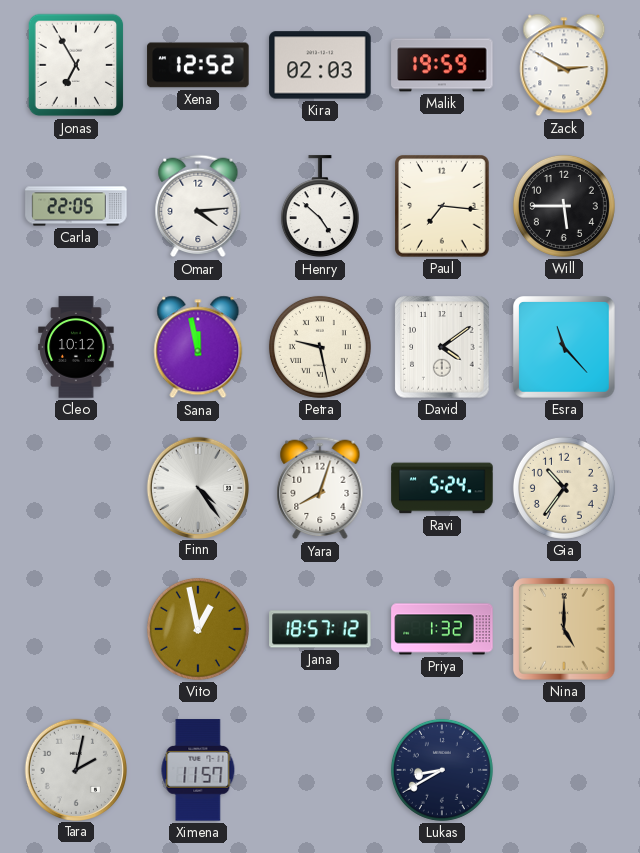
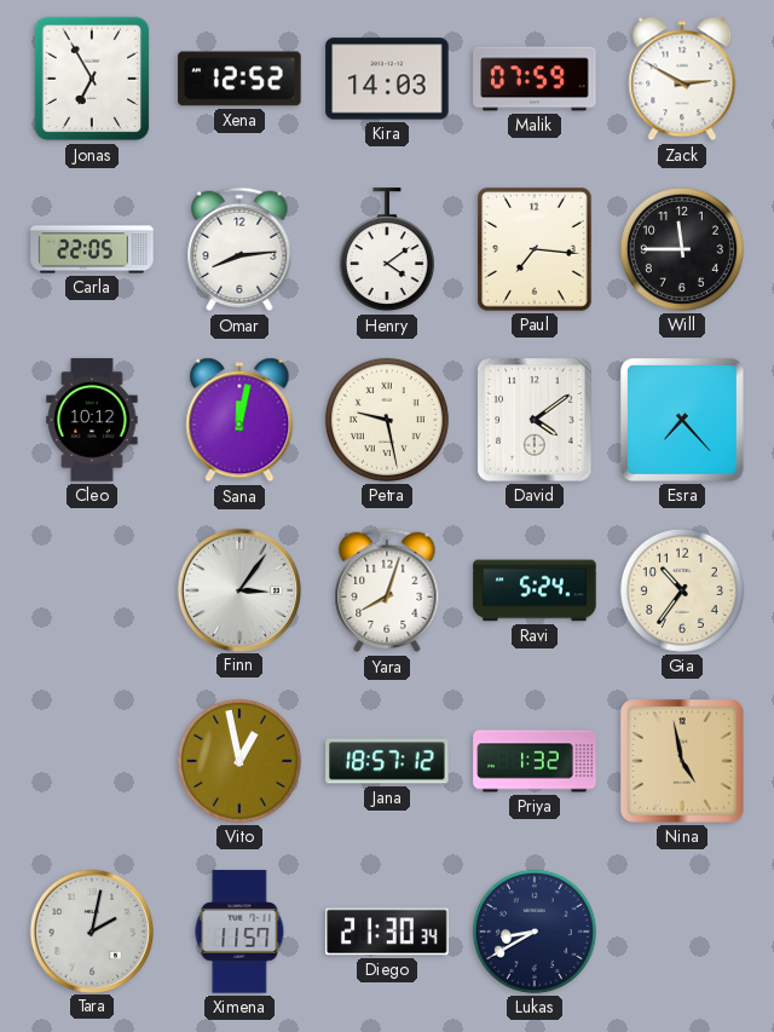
Kira: 02:03 -> 14:03
Malik: 19:59 -> 07:59
Omar: 4:14 -> 8:14
Henry: 4:52 -> 4:09
Will: 5:45 -> 11:45
Sana: 11:58 -> 12:02
Esra: 11:23 -> 7:23
Finn: 4:24 -> 3:06
Nina: 5:00 -> 4:58
Diego: none -> 21:30
